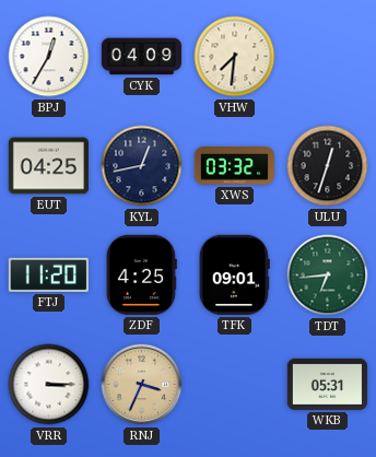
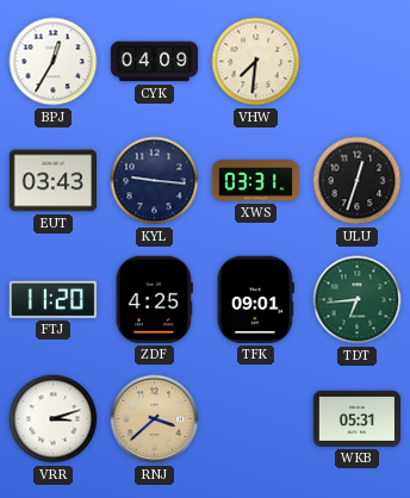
EUT: 04:25 -> 03:43
KYL: 12:43 -> 9:16
XWS: 03:32 -> 03:31
VRR: 3:15 -> 3:12
RNJ: 3:34 -> 3:38
